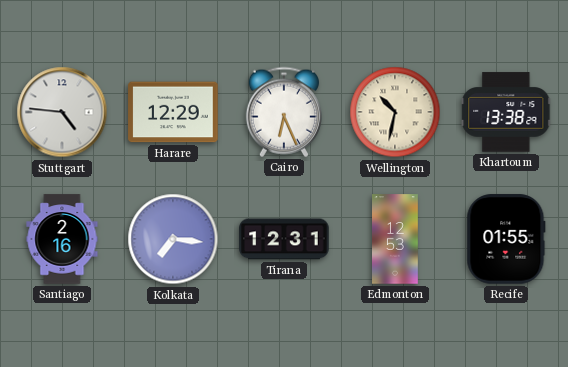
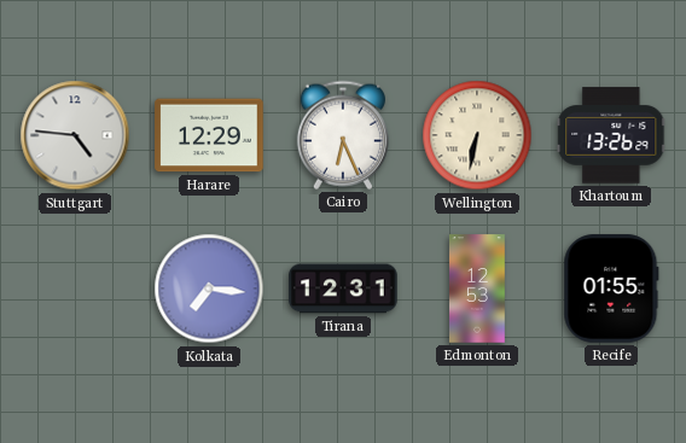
Wellington: 10:32 -> 6:32
Khartoum: 13:38 -> 13:26
Santiago: 2:16 -> none
